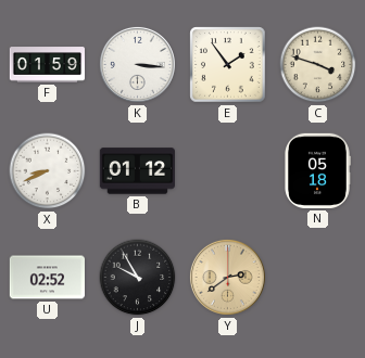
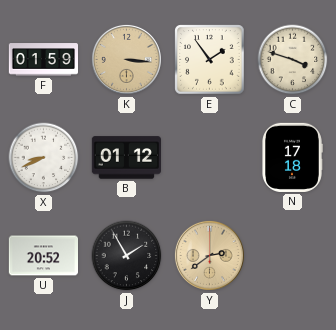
K dial: white -> champagne
N: 05:18 -> 17:18
U: 02:52 -> 20:52
J: 9:55 -> 1:55
